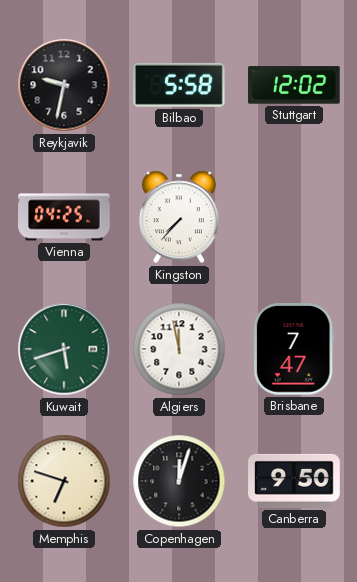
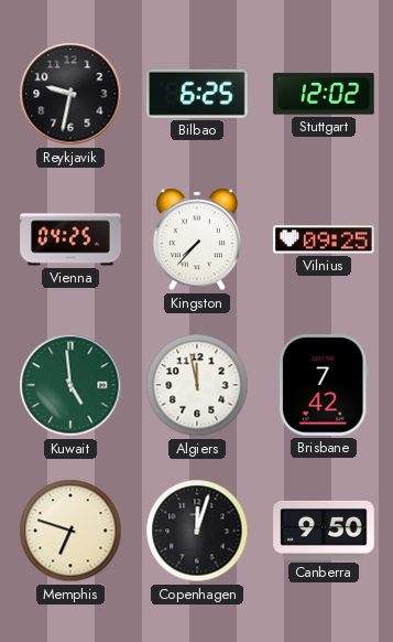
Bilbao: 5:58 -> 6:25
Vilnius: none -> 09:25
Kuwait: 5:42 -> 4:59
Brisbane: 7:47 -> 7:42
